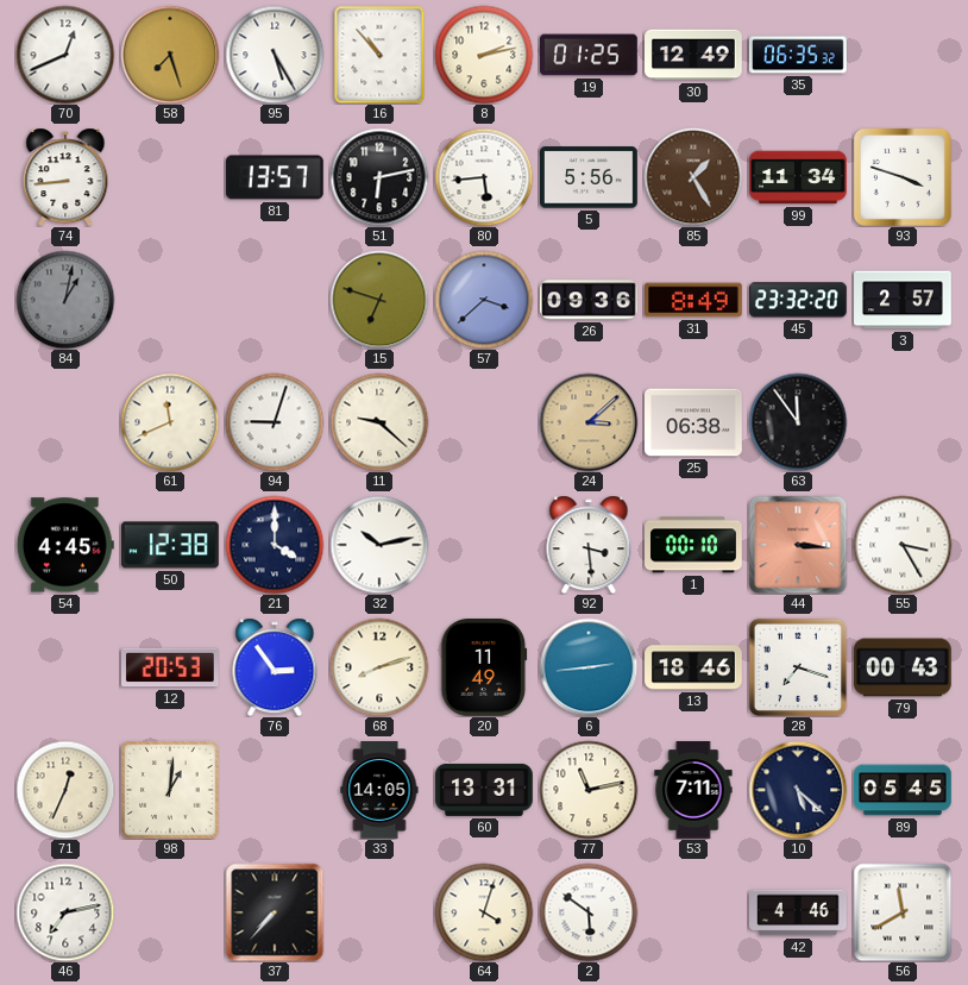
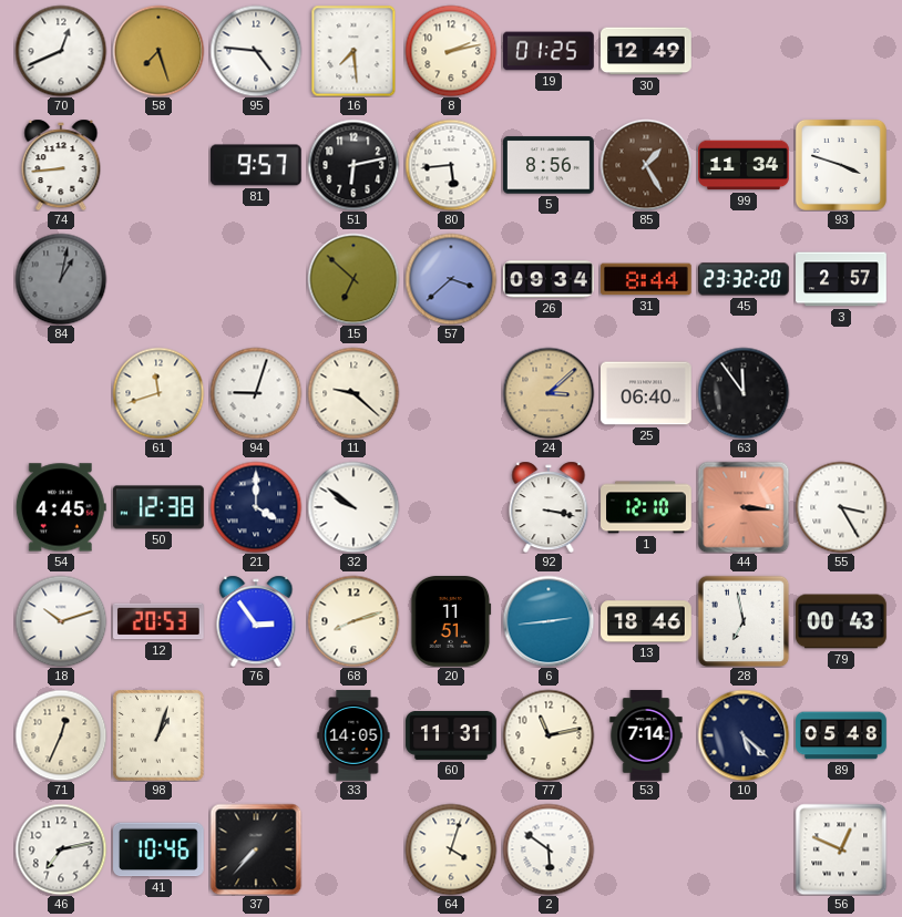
95: 5:25 -> 4:46
16: 10:53 -> 7:29
35: 06:35 -> none
81: 13:57 -> 9:57
5: 5:56 -> 8:56
15: 6:48 -> 6:52
26: 09:36 -> 09:34
31: 8:49 -> 8:44
61: 11:41 -> 11:42
25: 06:38 -> 06:40
32: 10:13 -> 9:51
92: 3:29 -> 3:17
1: 00:10 -> 12:10
18: none -> 10:12
20: 11:49 -> 11:51
28: 7:18 -> 6:58
98: 1:01 -> 1:03
60: 13:31 -> 11:31
53: 7:11 -> 7:14
89: 05:45 -> 05:48
41: none -> 10:46
42: 4:46 -> none
56: 11:40 -> 12:49
